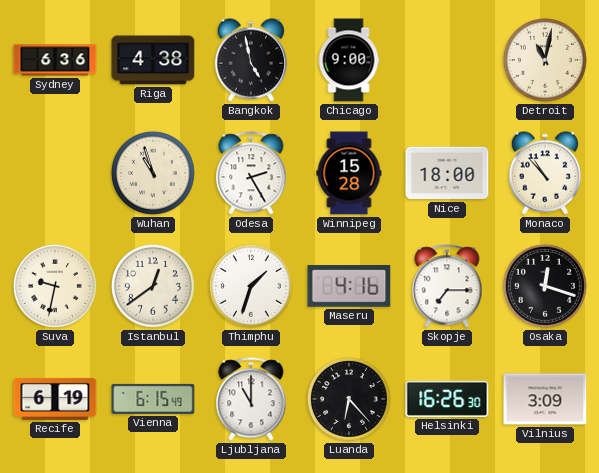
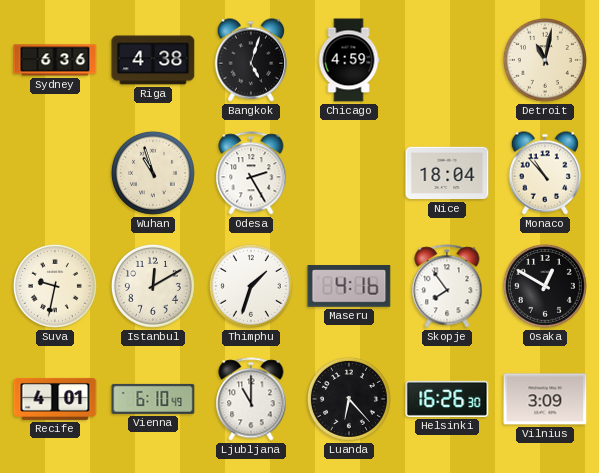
Bangkok: 4:58 -> 5:03
Chicago: 9:00 -> 4:59
Winnipeg: 15:28 -> none
Nice: 18:00 -> 18:04
Istanbul: 12:39 -> 12:10
Skopje: 7:15 -> 7:54
Osaka: 12:18 -> 12:50
Recife: 6:19 -> 4:01
Vienna: 6:15 -> 6:10
